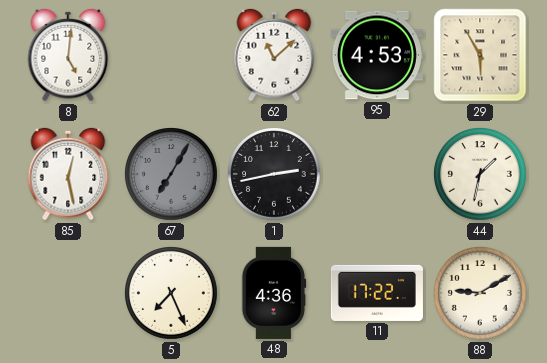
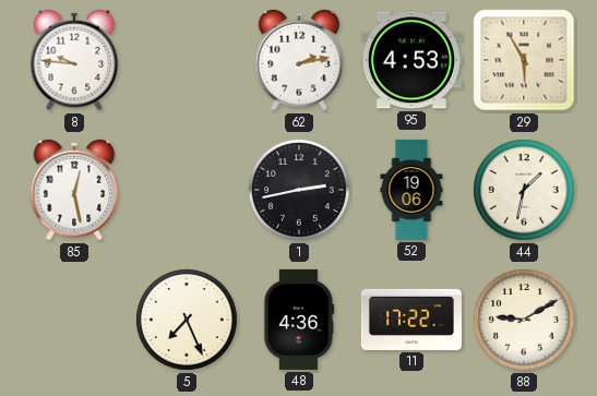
8: 5:01 -> 9:46
62: 11:08 -> 2:13
67: 7:05 -> none
52: none -> 19:06
